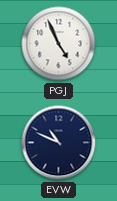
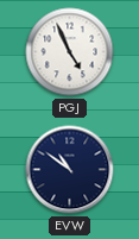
EVW: 10:49 -> 10:51
